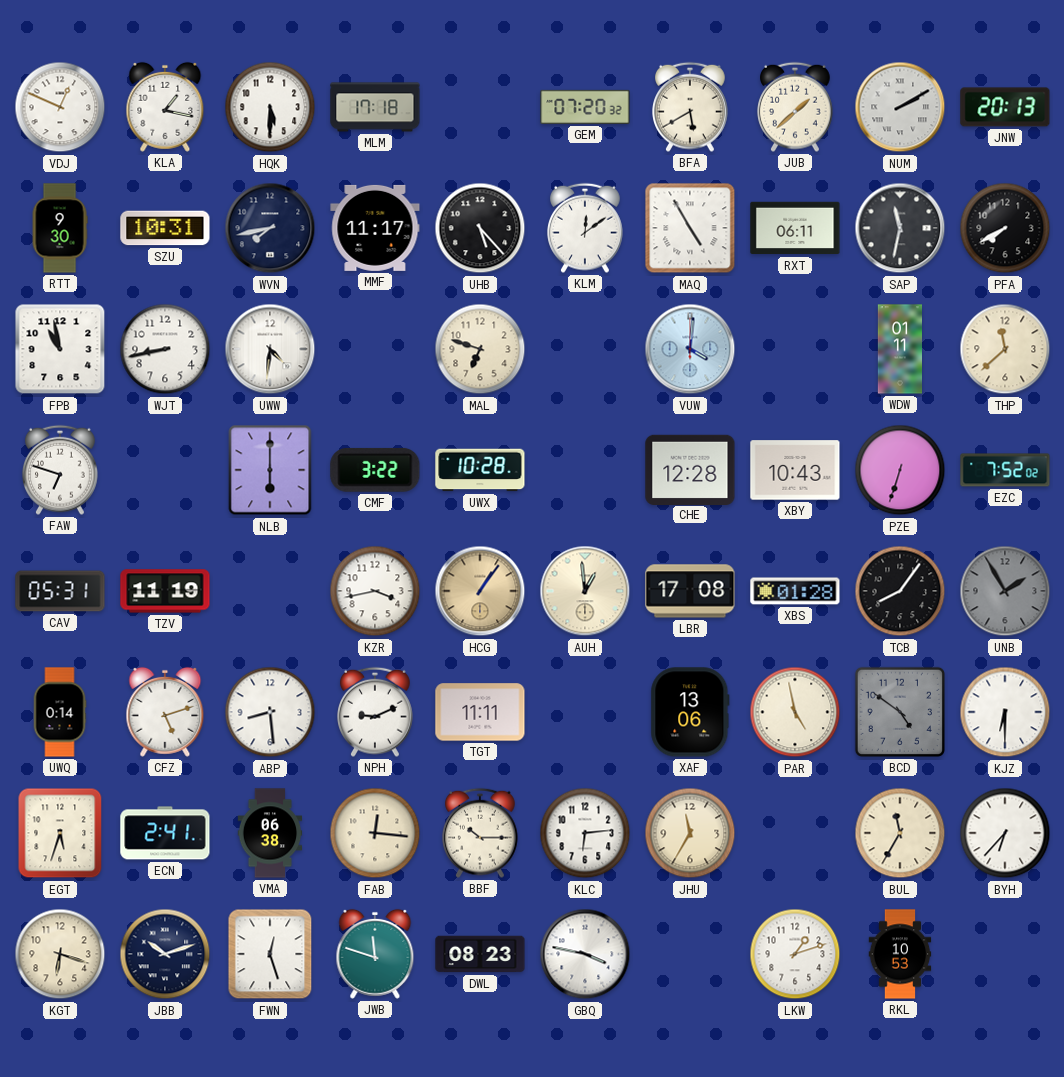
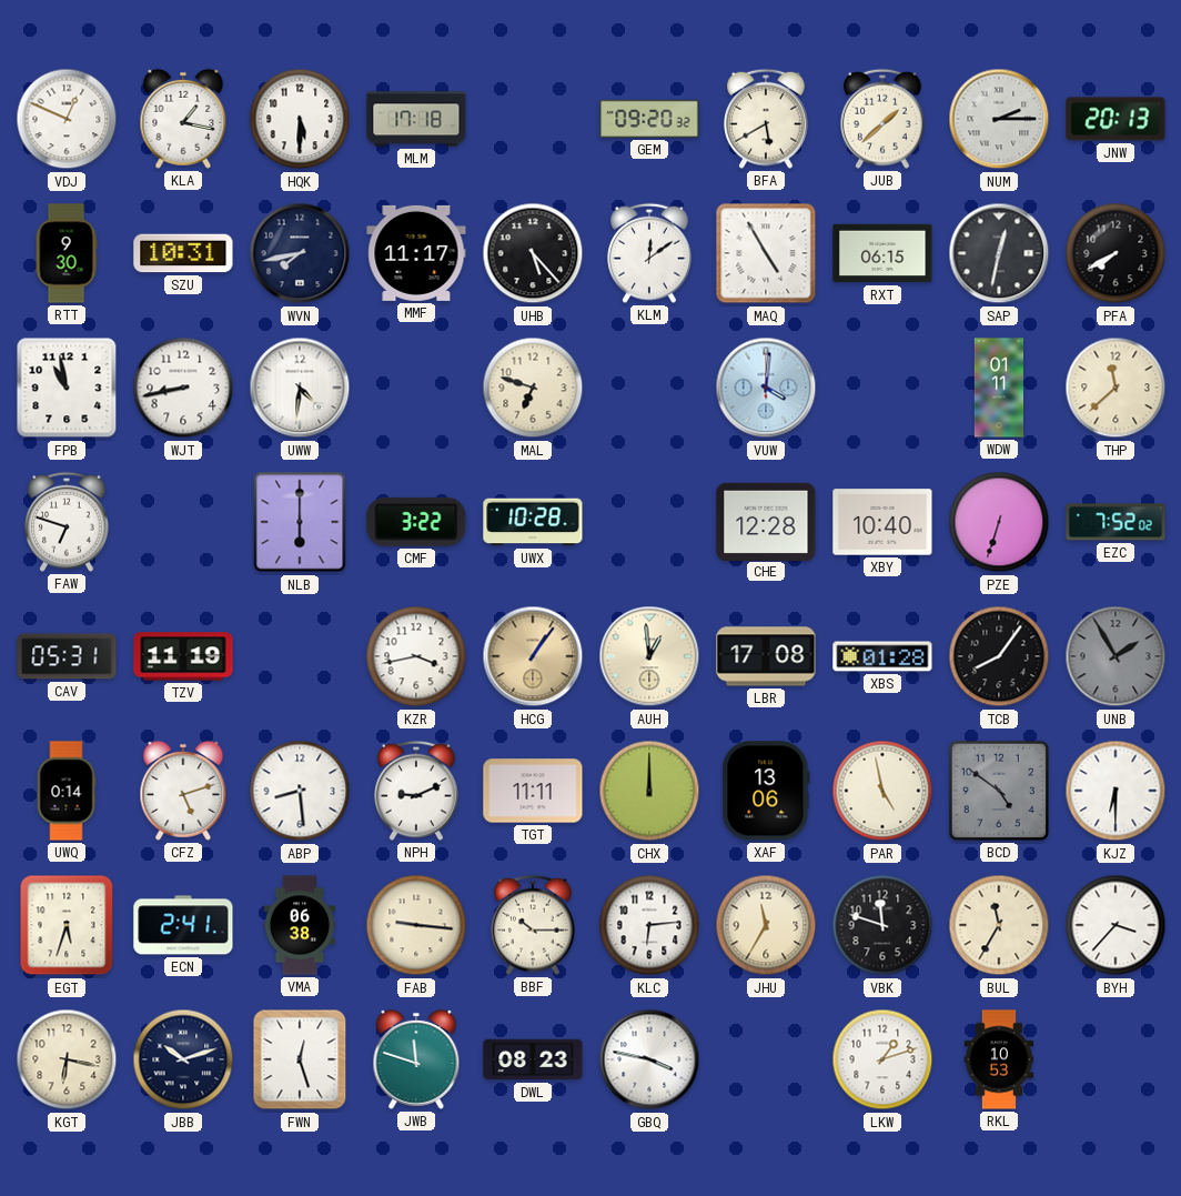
GEM: 07:20 -> 09:20
NUM: 2:10 -> 2:15
RXT: 06:11 -> 06:15
SAP: 11:32 -> 12:32
XBY: 10:43 -> 10:40
CHX: none -> 12:00
FAB: 12:16 -> 9:16
VBK: none -> 11:48
BYH: 6:37 -> 3:37
KGT: 6:18 -> 6:17
